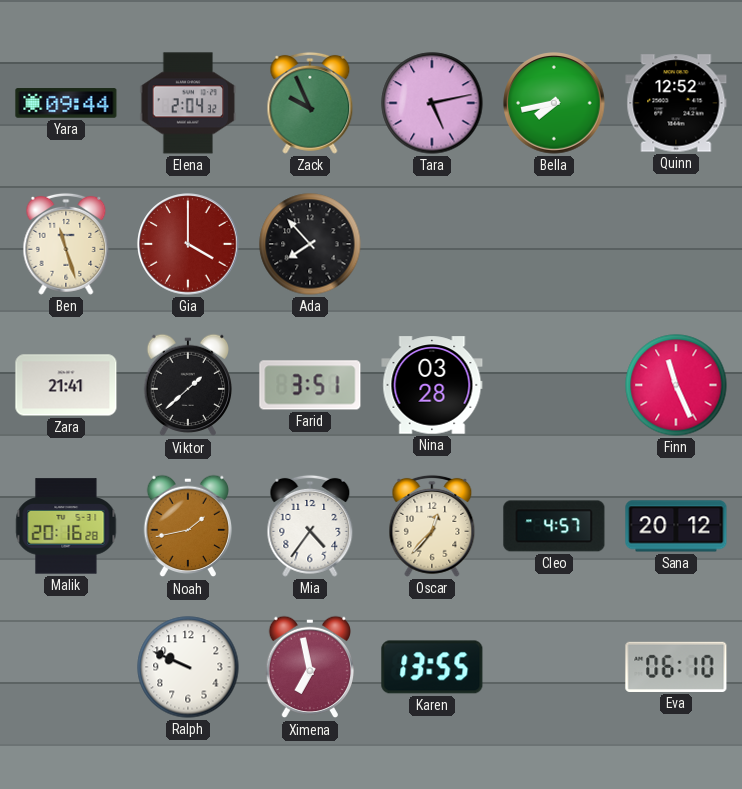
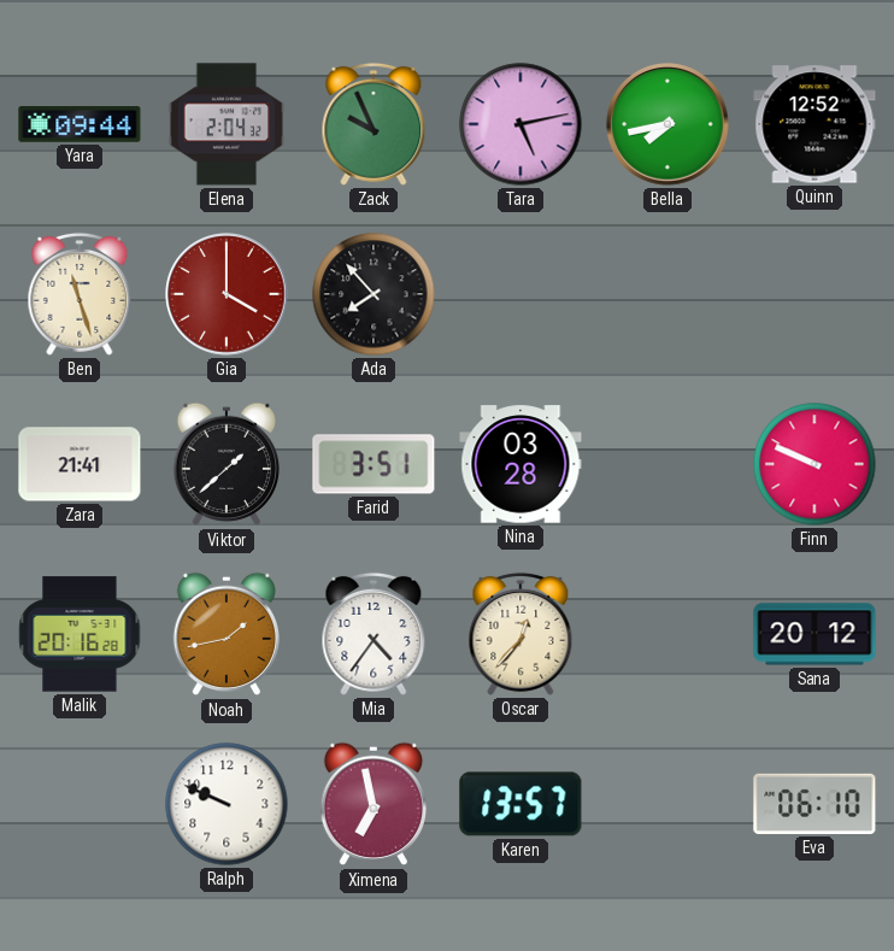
Finn: 11:26 -> 9:49
Cleo: 4:57 -> none
Karen: 13:55 -> 13:57
